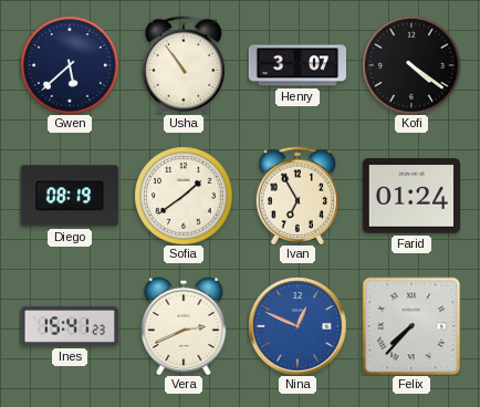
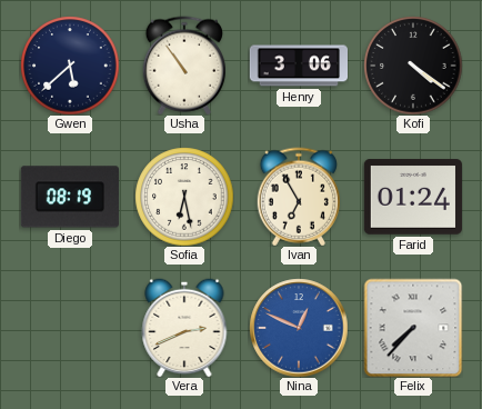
Henry: 3:07 -> 3:06
Sofia: 1:39 -> 6:28
Ines: 15:41 -> none
